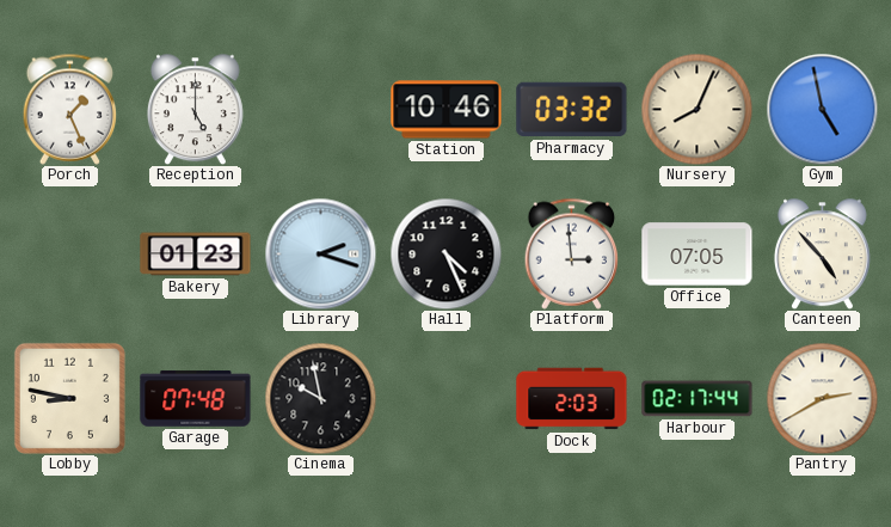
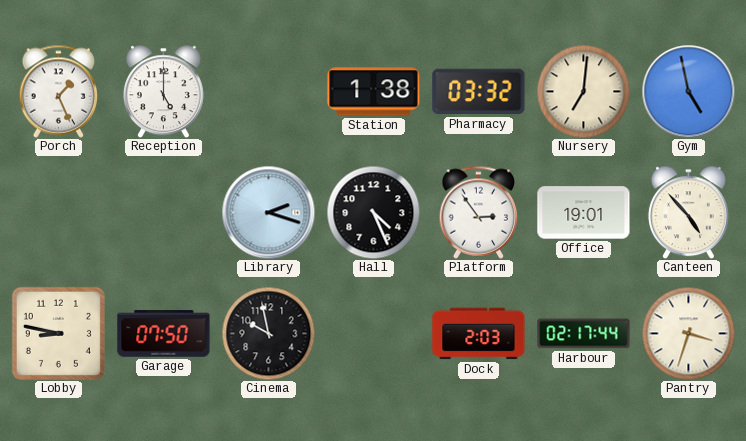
Station: 10:46 -> 1:38
Nursery: 8:04 -> 7:01
Bakery: 01:23 -> none
Platform: 2:59 -> 2:54
Office: 07:05 -> 19:01
Garage: 07:48 -> 07:50
Pantry: 2:40 -> 3:33
